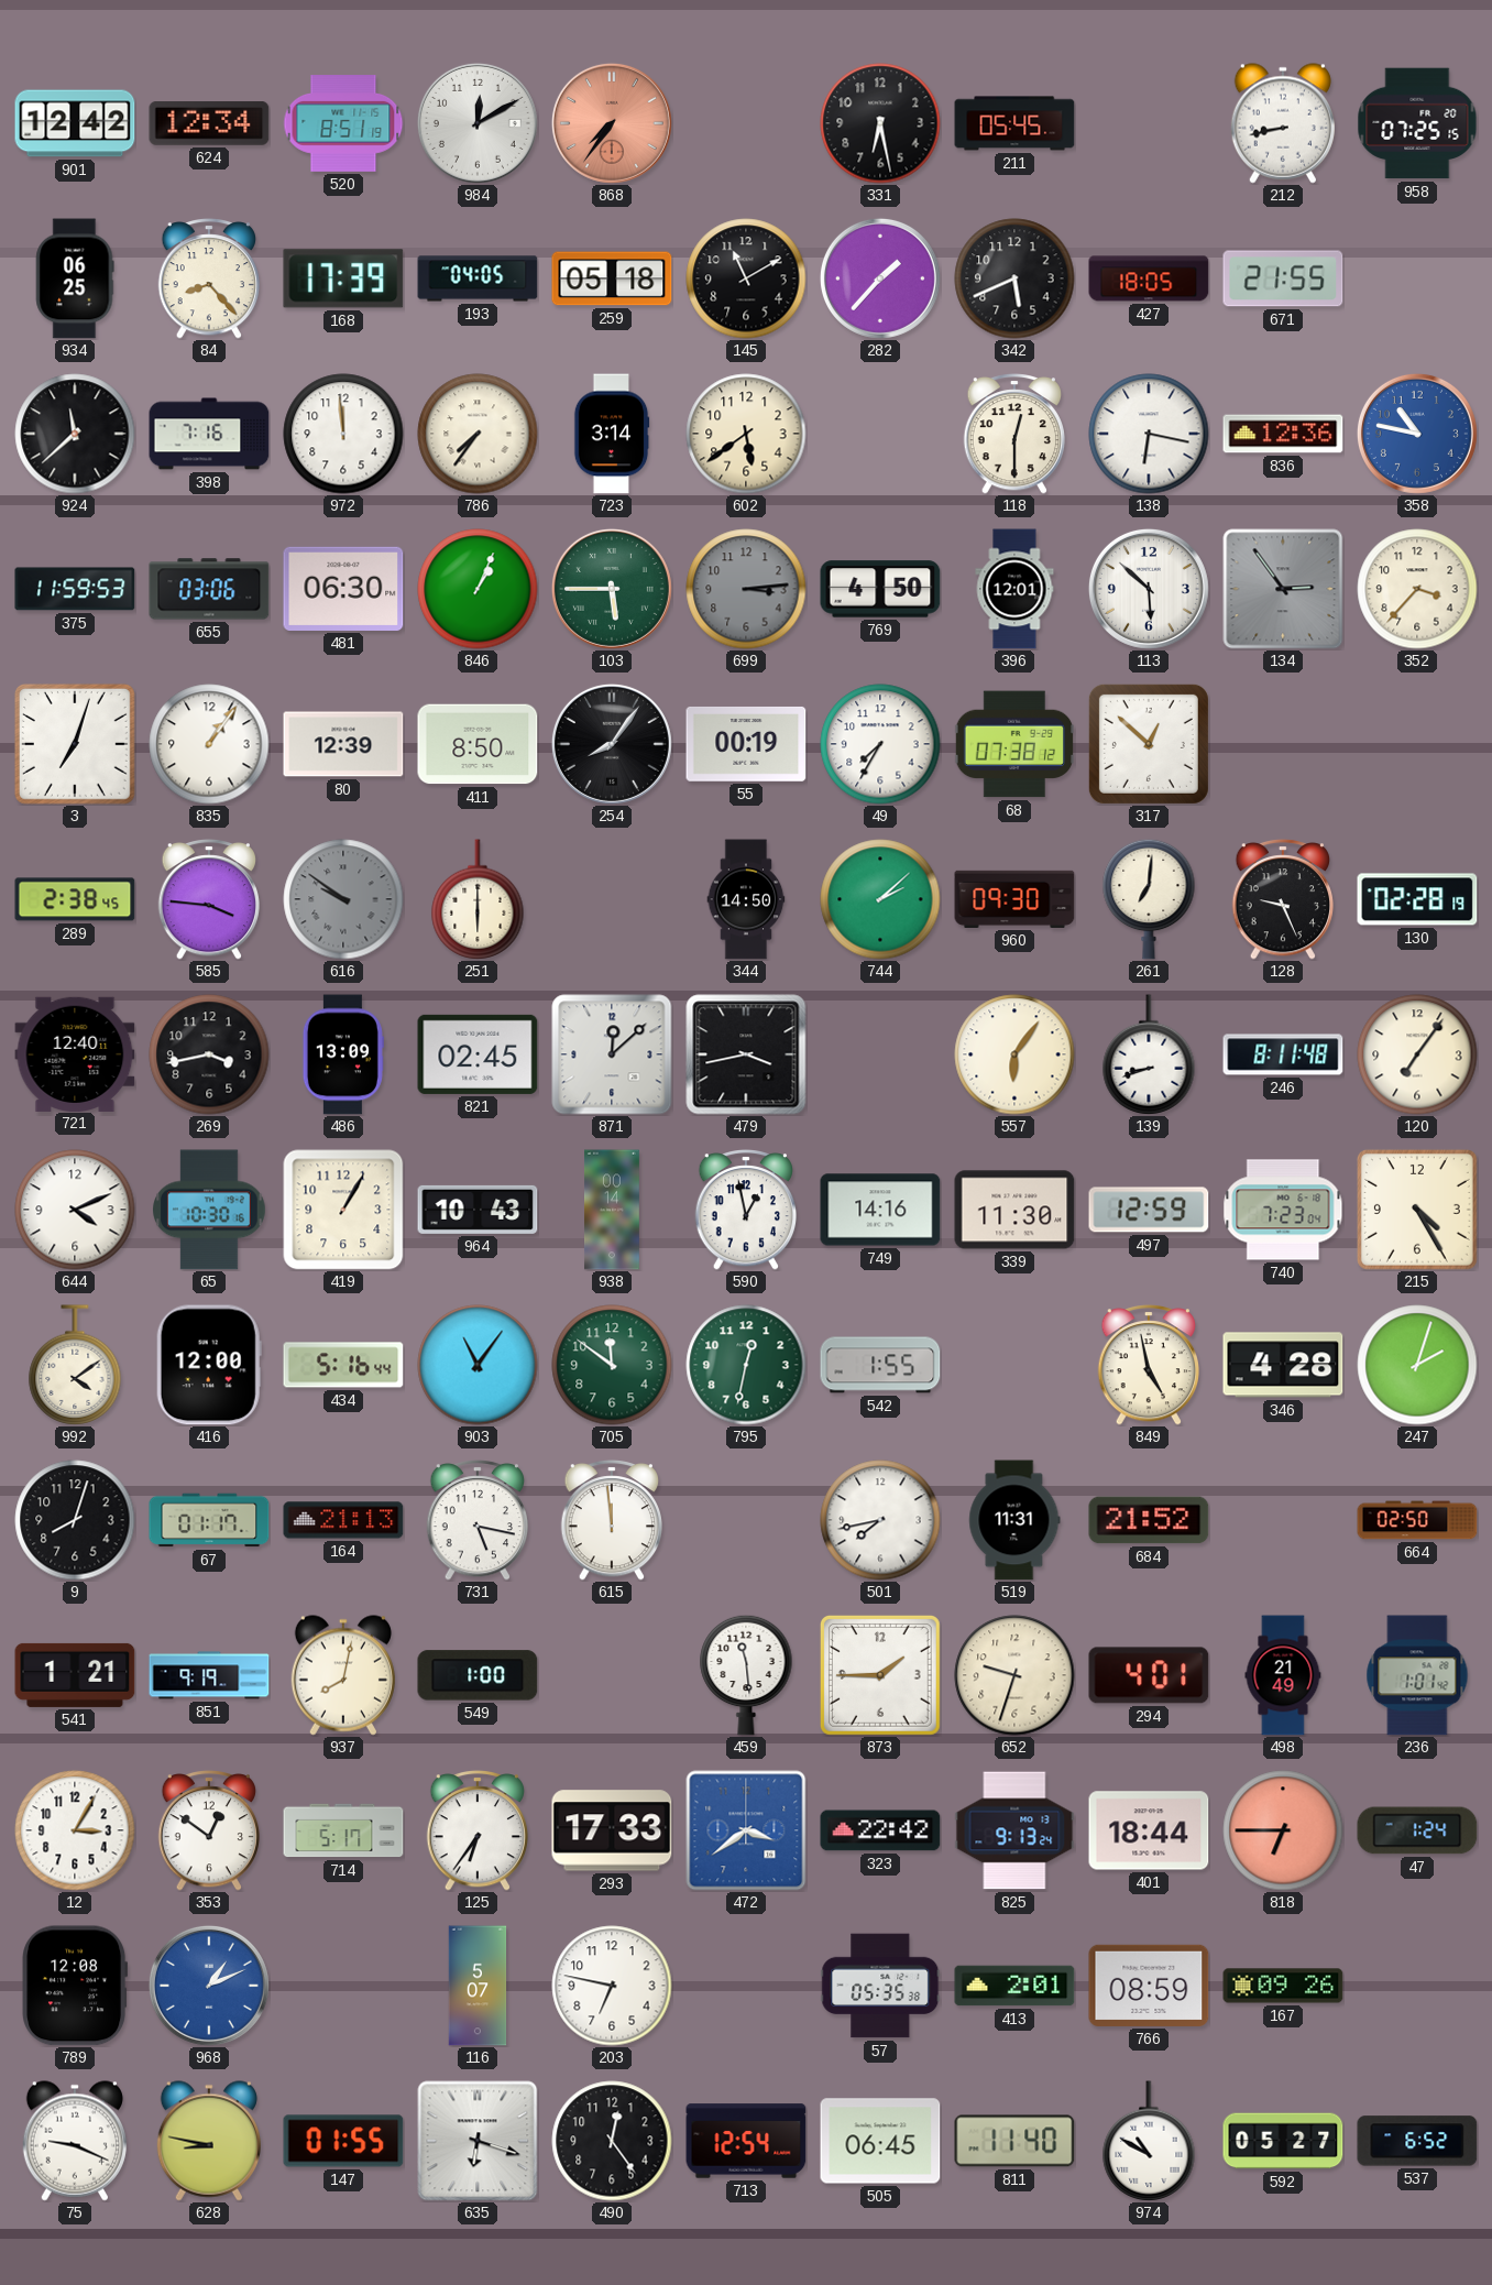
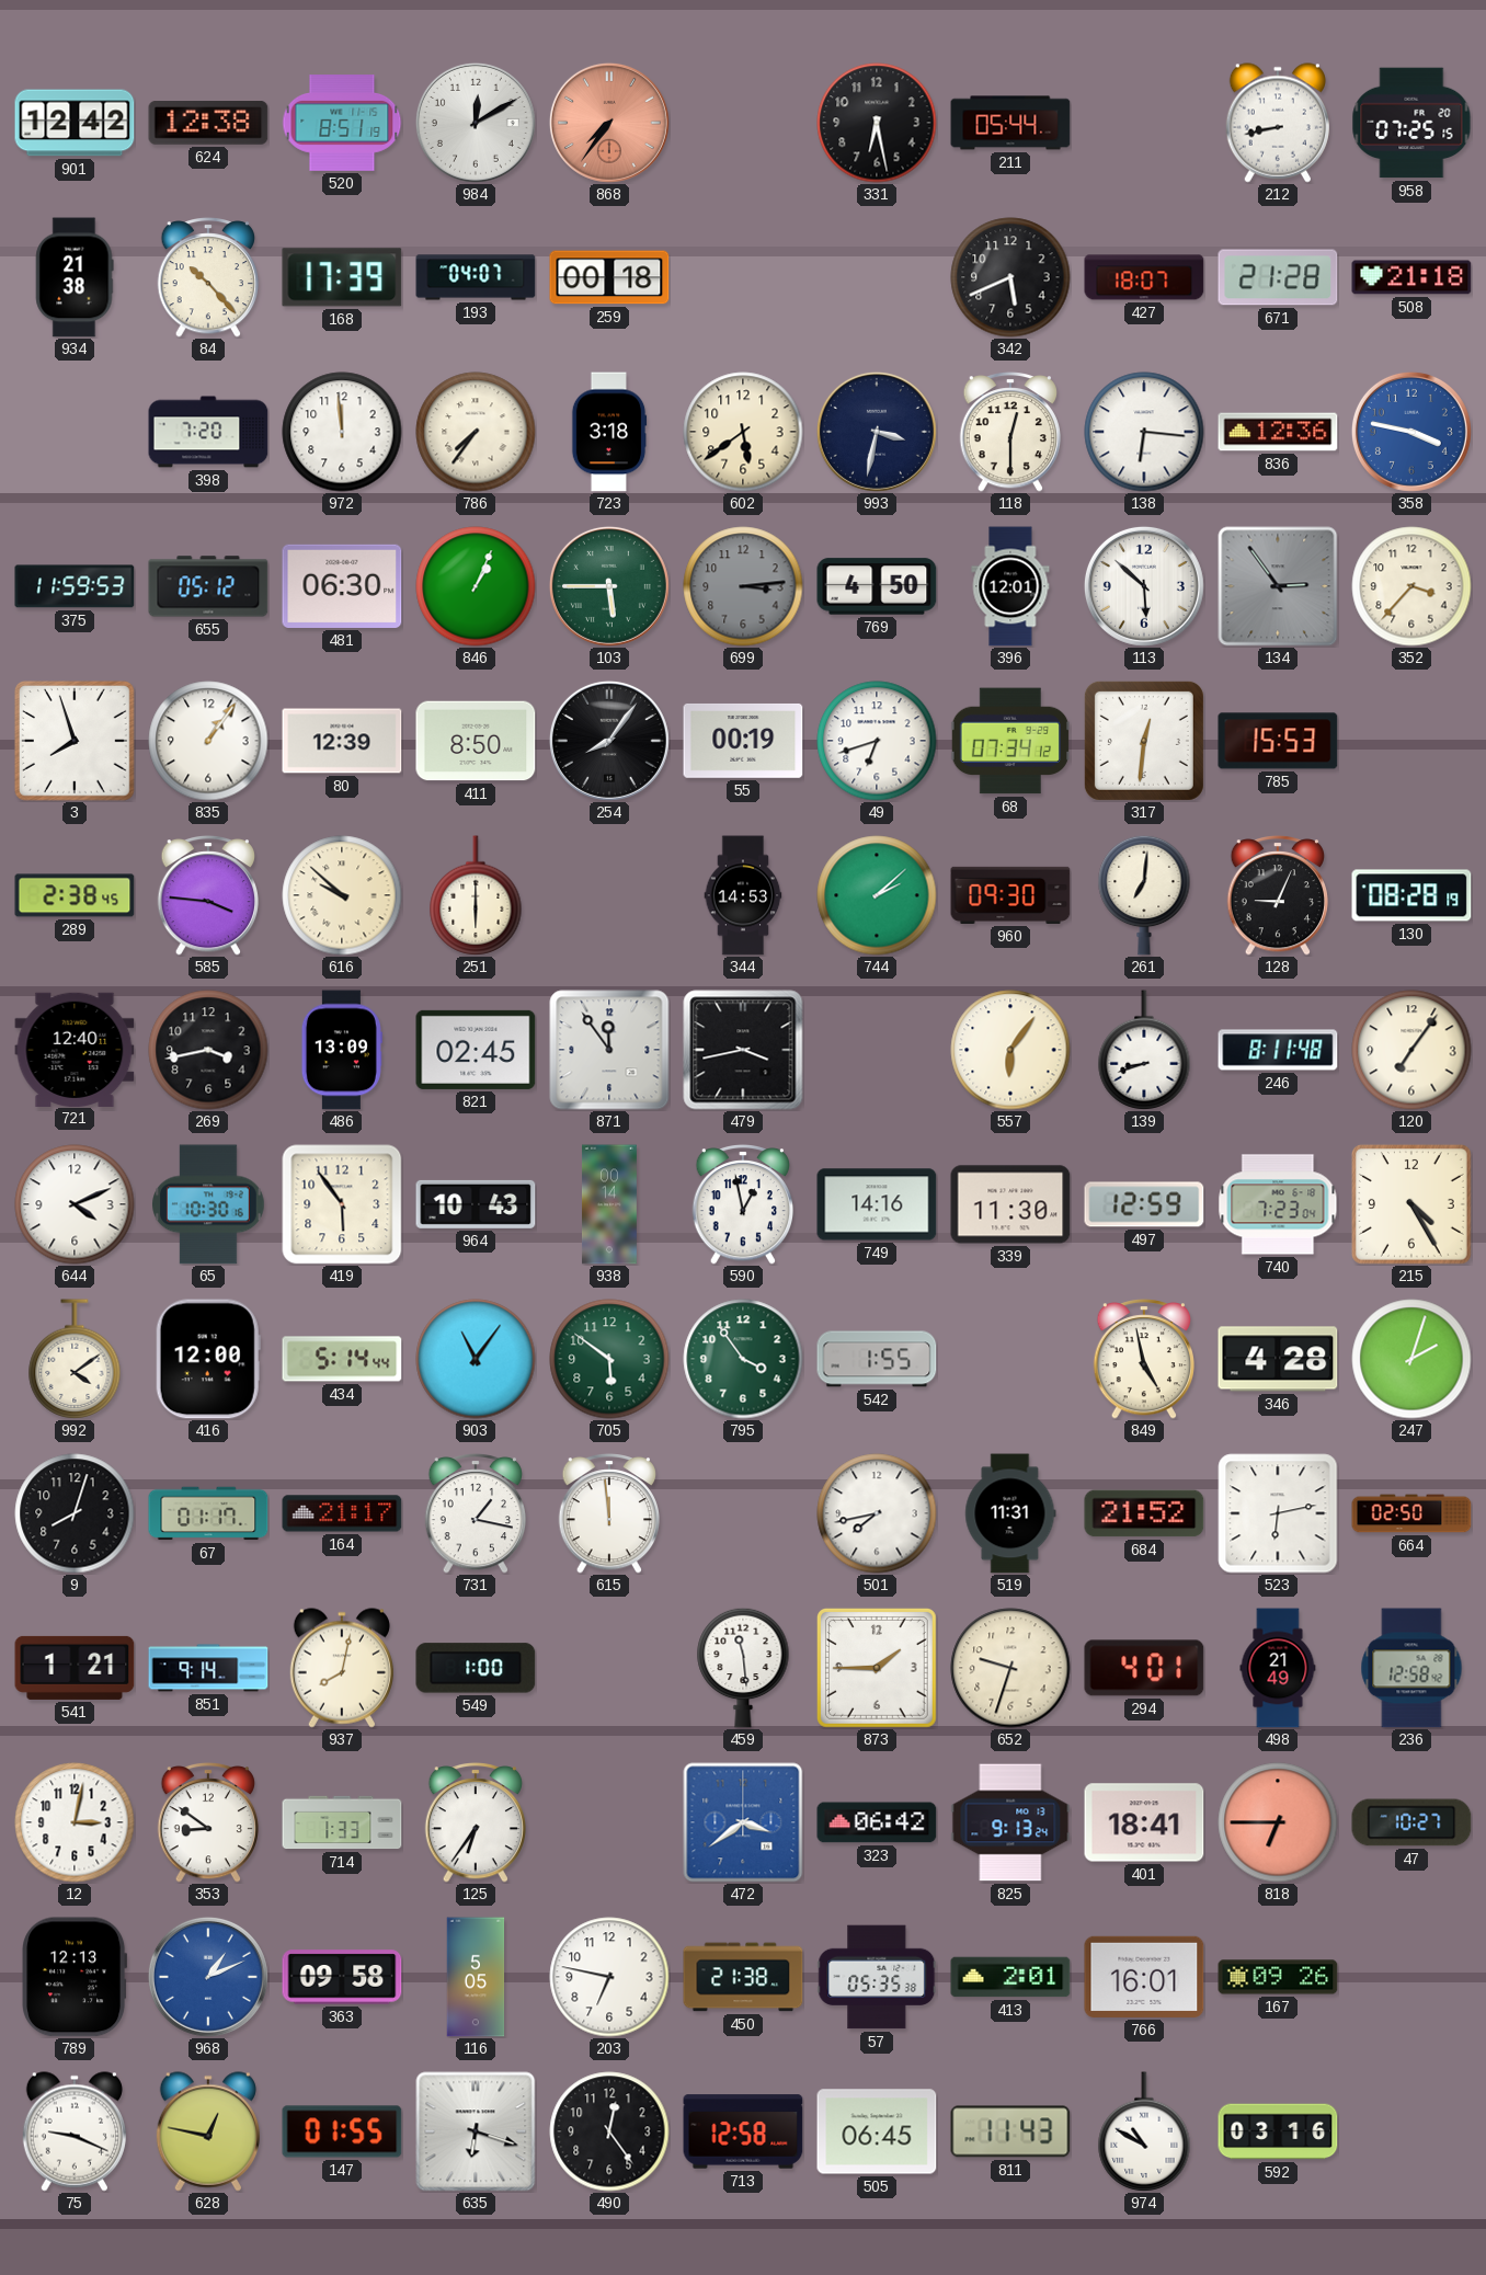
624: 12:34 -> 12:38
211: 05:45 -> 05:44
934: 06:25 -> 21:38
84: 8:23 -> 10:23
193: 04:05 -> 04:07
259: 05:18 -> 00:18
145: 11:10 -> none
282: 1:37 -> none
427: 18:05 -> 18:07
671: 21:55 -> 21:28
508: none -> 21:18
924: 11:38 -> none
398: 7:16 -> 7:20
723: 3:14 -> 3:18
993: none -> 3:32
138: 6:17 -> 6:16
358: 10:47 -> 3:47
655: 03:06 -> 05:12
3: 7:03 -> 7:57
49: 7:35 -> 6:42
68: 07:38 -> 07:34
317: 12:52 -> 12:31
785: none -> 15:53
616: 9:51 -> 9:52
616 dial: grey -> cream
344: 14:50 -> 14:53
128: 9:26 -> 9:04
130: 02:28 -> 08:28
871: 12:08 -> 11:54
419: 1:05 -> 5:54
434: 5:16 -> 5:14
705: 11:51 -> 5:51
795: 12:32 -> 3:54
164: 21:13 -> 21:17
731: 5:17 -> 1:17
523: none -> 6:13
851: 9:19 -> 9:14
236: 1:01 -> 12:58
12: 3:05 -> 3:02
353: 12:51 -> 8:51
714: 5:17 -> 1:33
293: 17:33 -> none
323: 22:42 -> 06:42
401: 18:44 -> 18:41
47: 1:24 -> 10:27
789: 12:08 -> 12:13
363: none -> 09:58
116: 5:07 -> 5:05
450: none -> 21:38
766: 08:59 -> 16:01
628: 8:47 -> 12:47
713: 12:54 -> 12:58
811: 11:40 -> 11:43
592: 05:27 -> 03:16
537: 6:52 -> none
